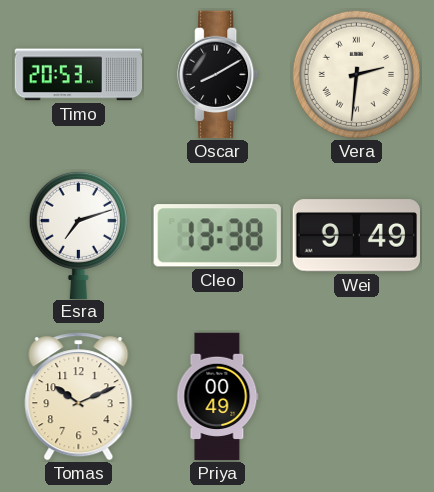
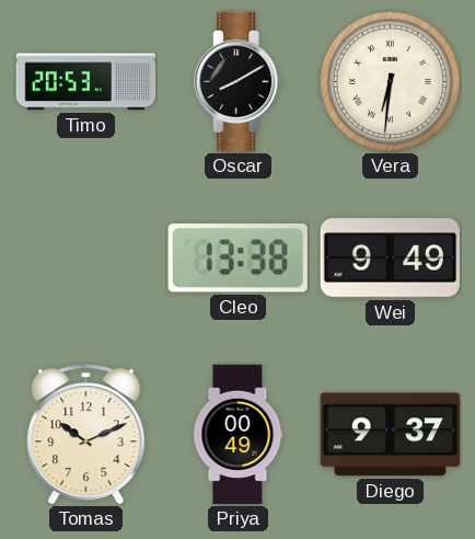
Vera: 2:31 -> 6:31
Esra: 7:12 -> none
Diego: none -> 9:37
